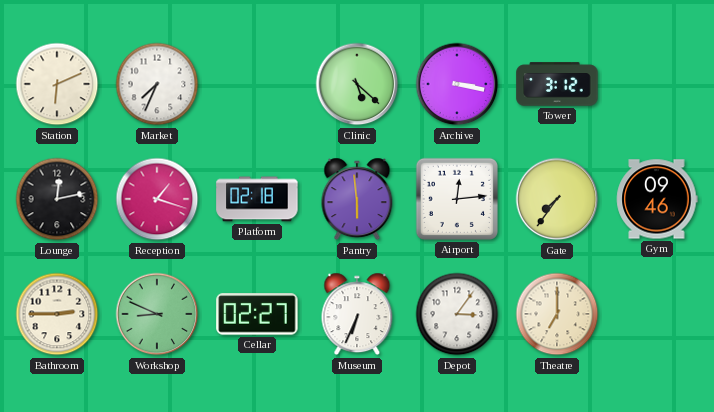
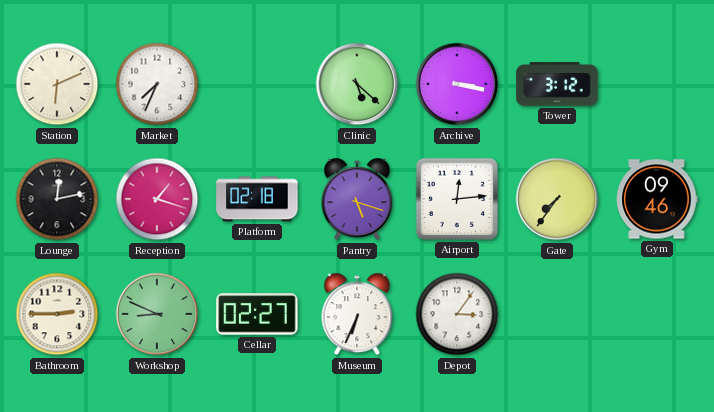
Pantry: 5:59 -> 5:18
Theatre: 7:00 -> none
